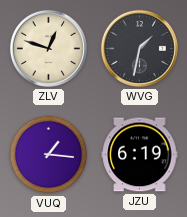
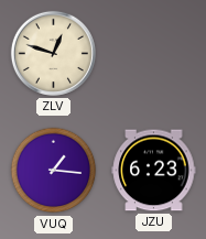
WVG: 1:32 -> none
JZU: 6:19 -> 6:23
